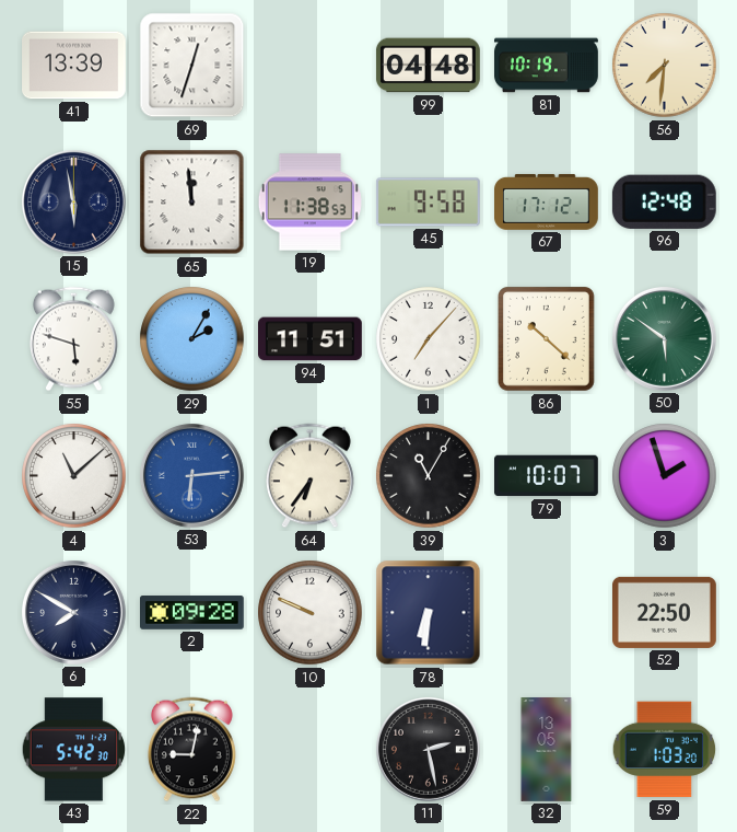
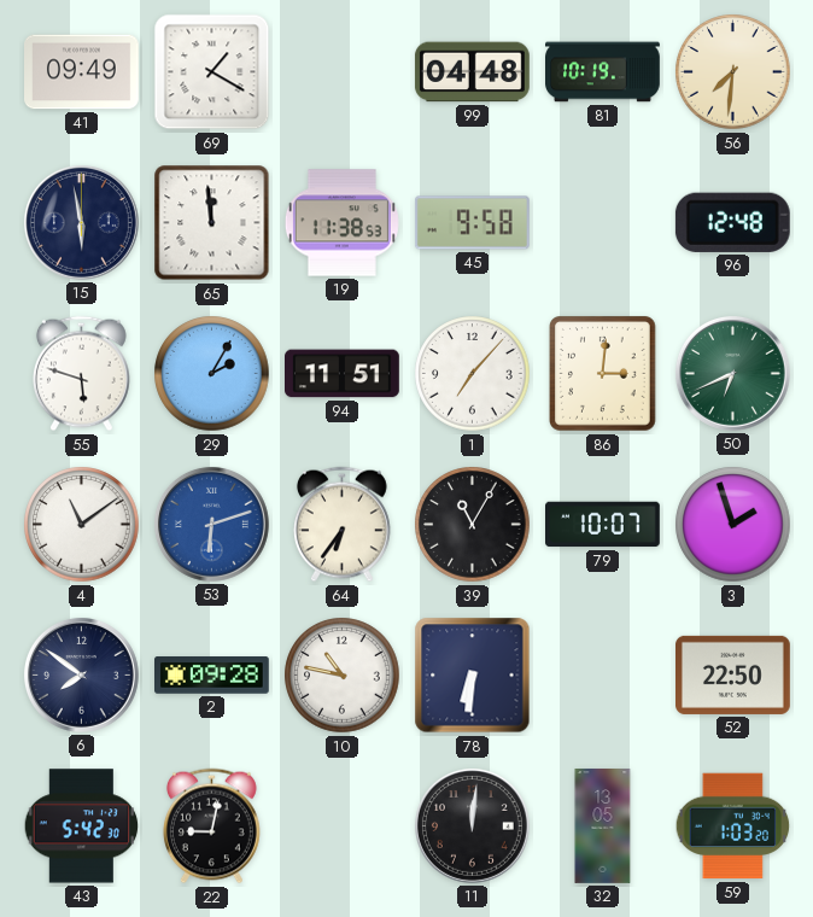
41: 13:39 -> 09:49
69: 12:33 -> 1:20
67: 17:12 -> none
86: 10:22 -> 3:01
50: 5:51 -> 6:41
4: 11:08 -> 11:09
53: 6:14 -> 6:12
6: 7:50 -> 7:51
10: 9:49 -> 10:47
11: 2:28 -> 12:01
